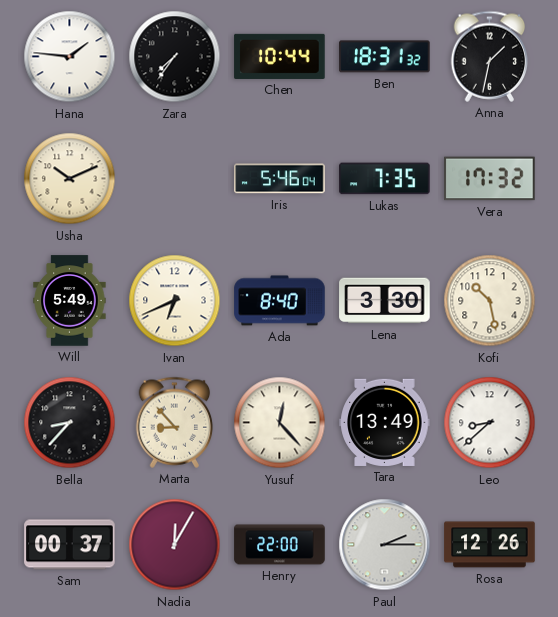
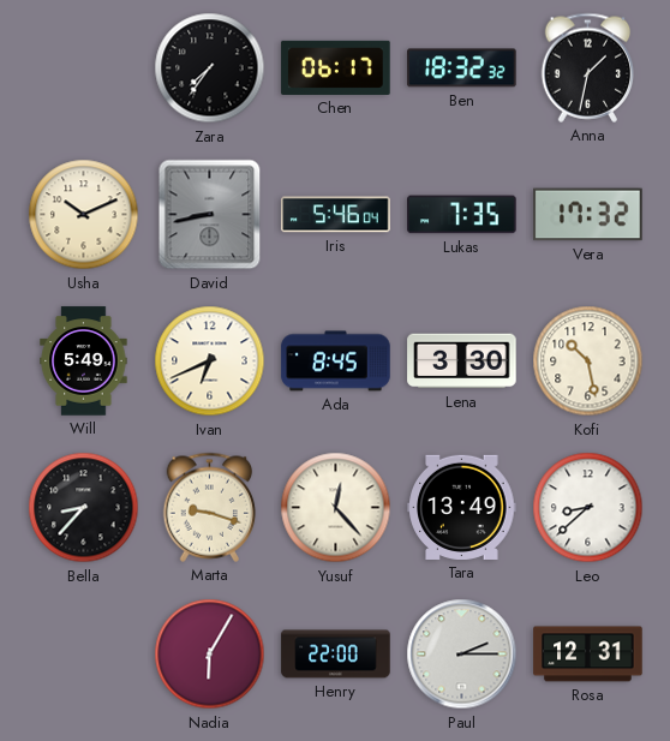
Hana: 1:46 -> none
Chen: 10:44 -> 06:17
Ben: 18:31 -> 18:32
David: none -> 8:43
Ada: 8:40 -> 8:45
Marta: 8:53 -> 9:18
Sam: 00:37 -> none
Nadia: 12:05 -> 6:05
Rosa: 12:26 -> 12:31
